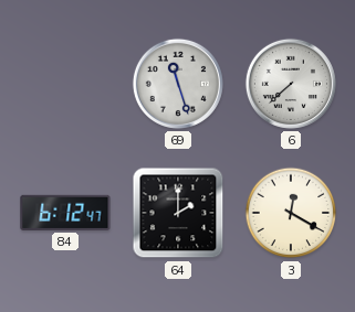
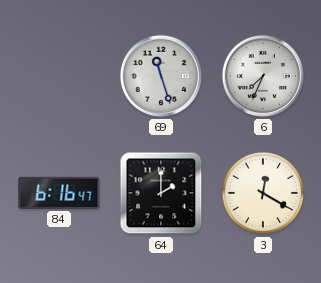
6: 7:38 -> 7:34
84: 6:12 -> 6:16
